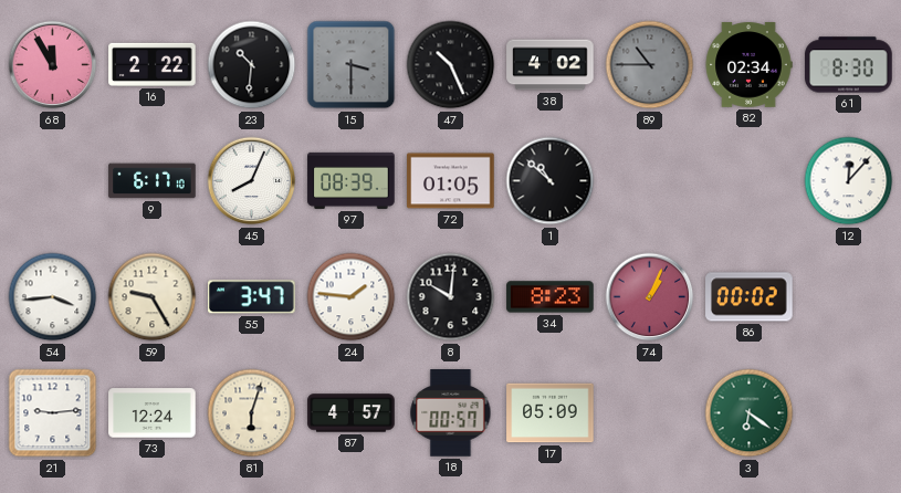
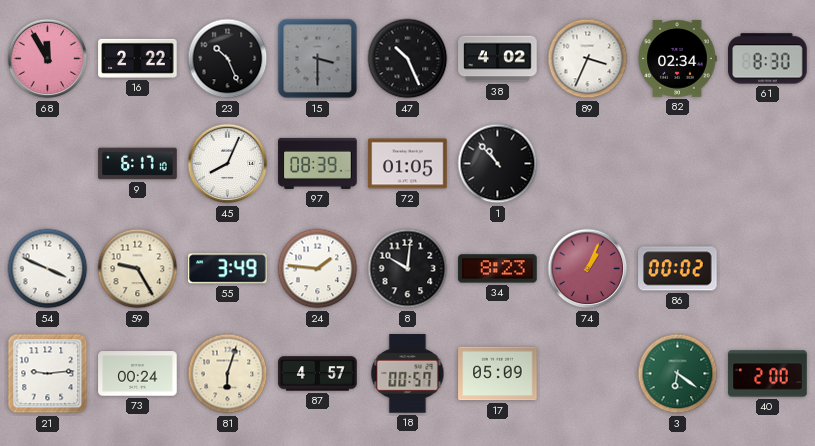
23: 10:31 -> 10:26
89: 10:45 -> 3:34
89 dial: grey -> white
1: 10:52 -> 10:53
12: 12:07 -> none
54: 3:44 -> 3:49
55: 3:47 -> 3:49
73: 12:24 -> 00:24
40: none -> 2:00
